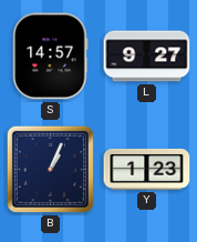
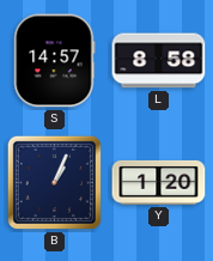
L: 9:27 -> 8:58
Y: 1:23 -> 1:20
